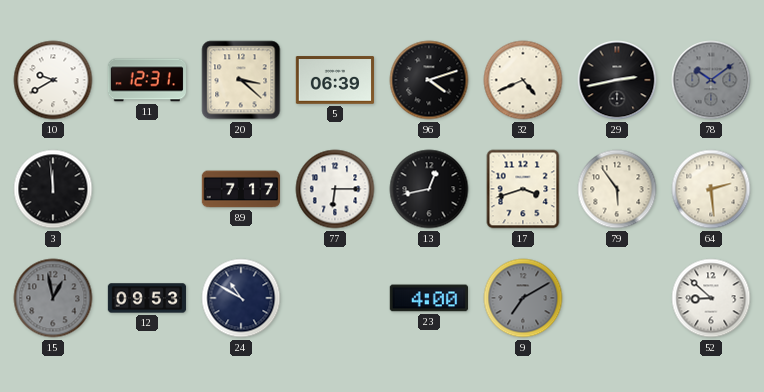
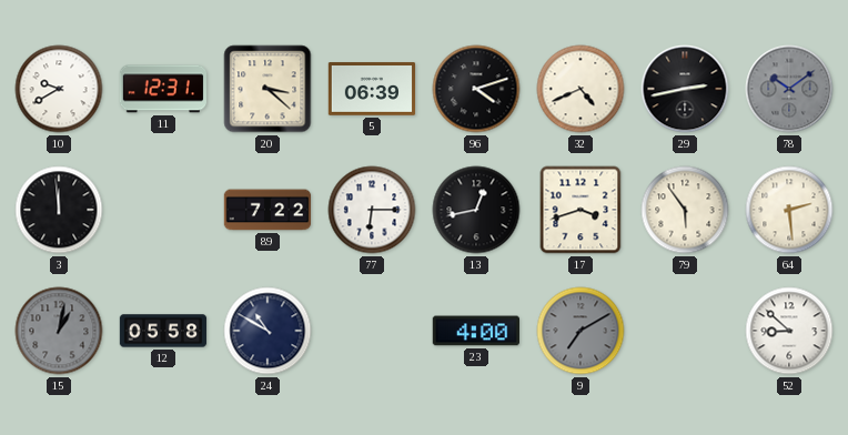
89: 7:17 -> 7:22
15: 12:58 -> 1:02
12: 09:53 -> 05:58
